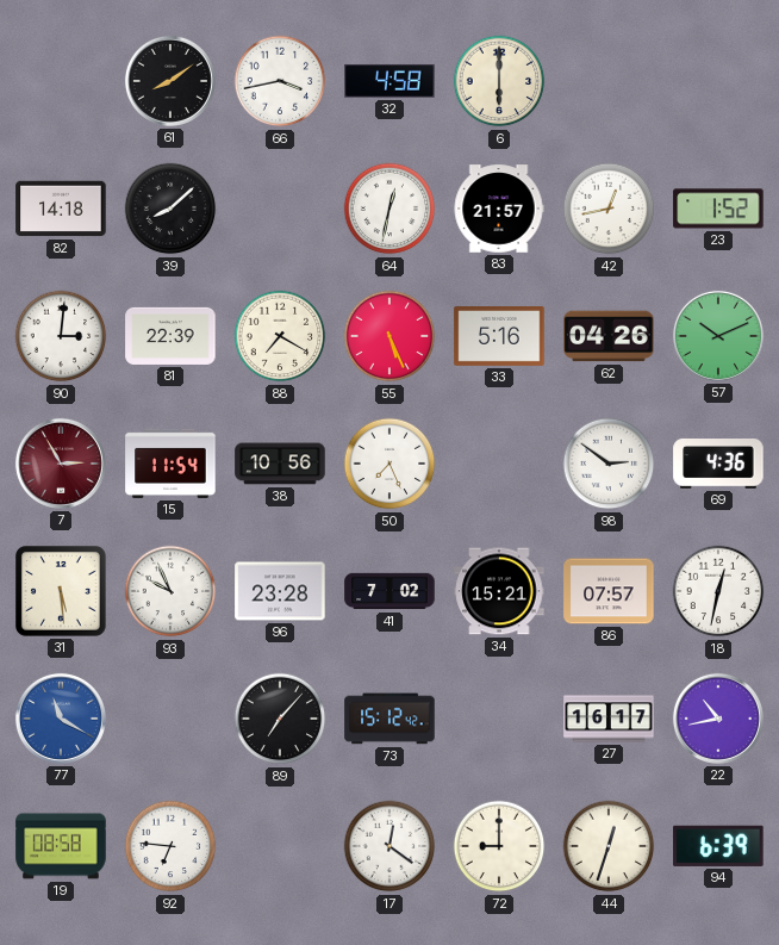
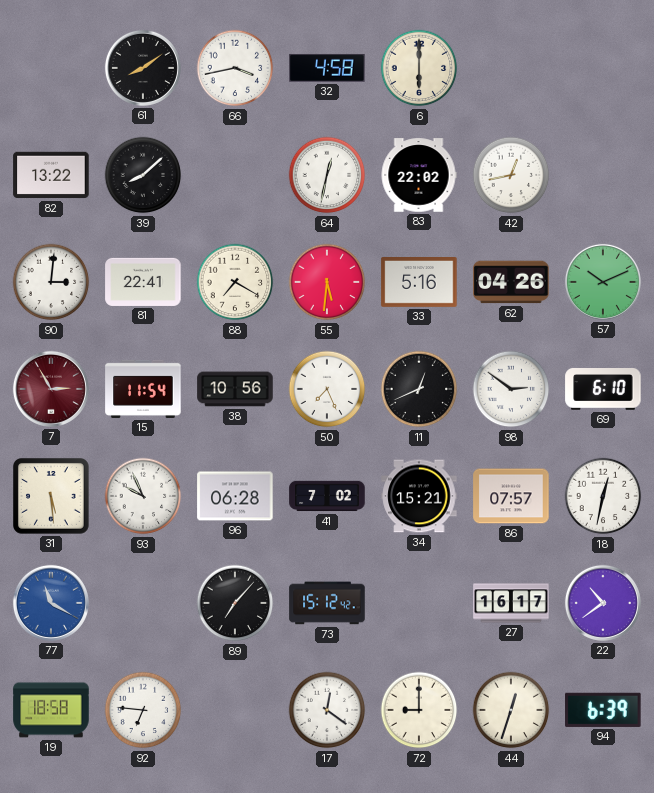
82: 14:18 -> 13:22
83: 21:57 -> 22:02
23: 1:52 -> none
81: 22:39 -> 22:41
55: 5:26 -> 5:31
11: none -> 12:41
69: 4:36 -> 6:10
96: 23:28 -> 06:28
22: 10:43 -> 10:39
19: 08:58 -> 18:58
